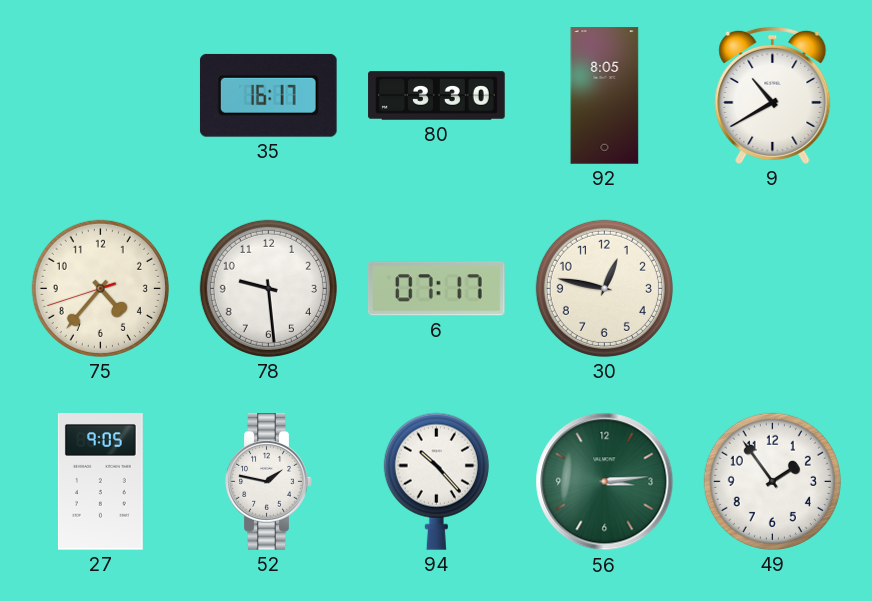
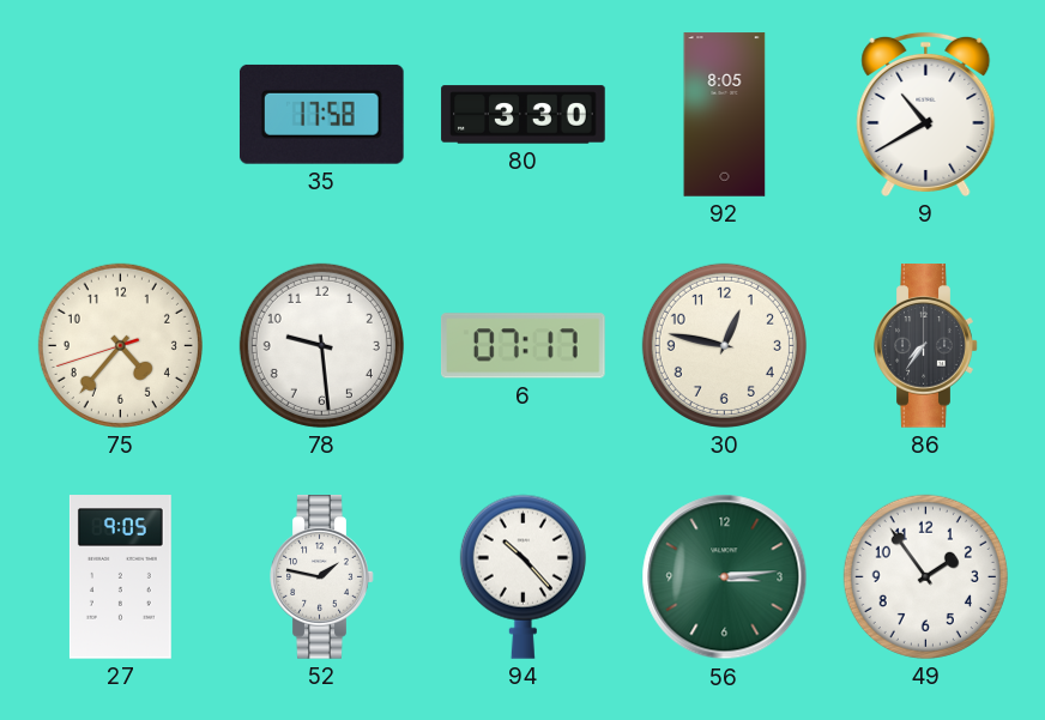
35: 16:17 -> 17:58
86: none -> 7:36
